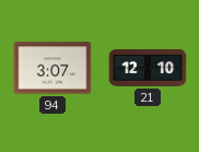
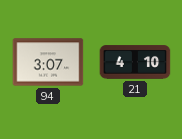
21: 12:10 -> 4:10
